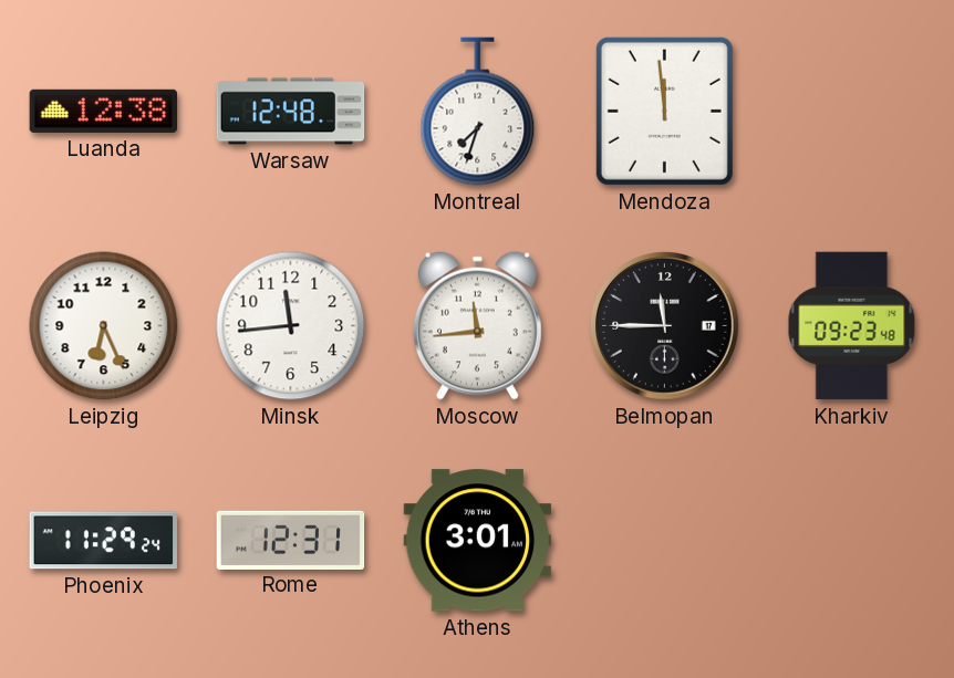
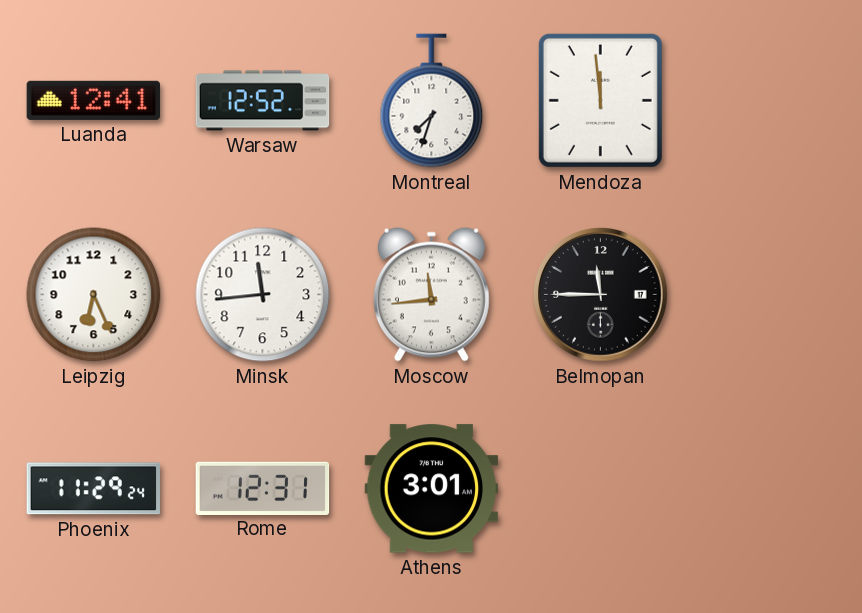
Luanda: 12:38 -> 12:41
Warsaw: 12:48 -> 12:52
Kharkiv: 09:23 -> none
